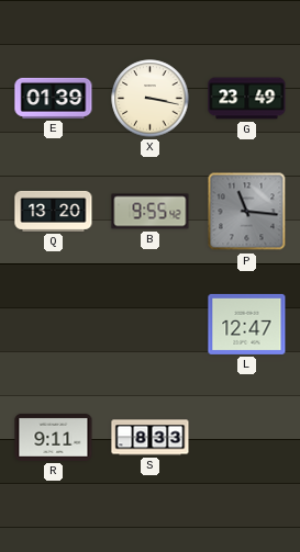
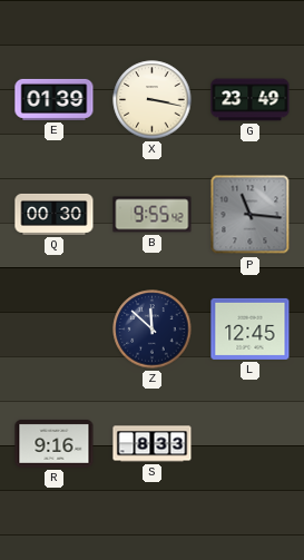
Q: 13:20 -> 00:30
Z: none -> 11:52
L: 12:47 -> 12:45
R: 9:11 -> 9:16
